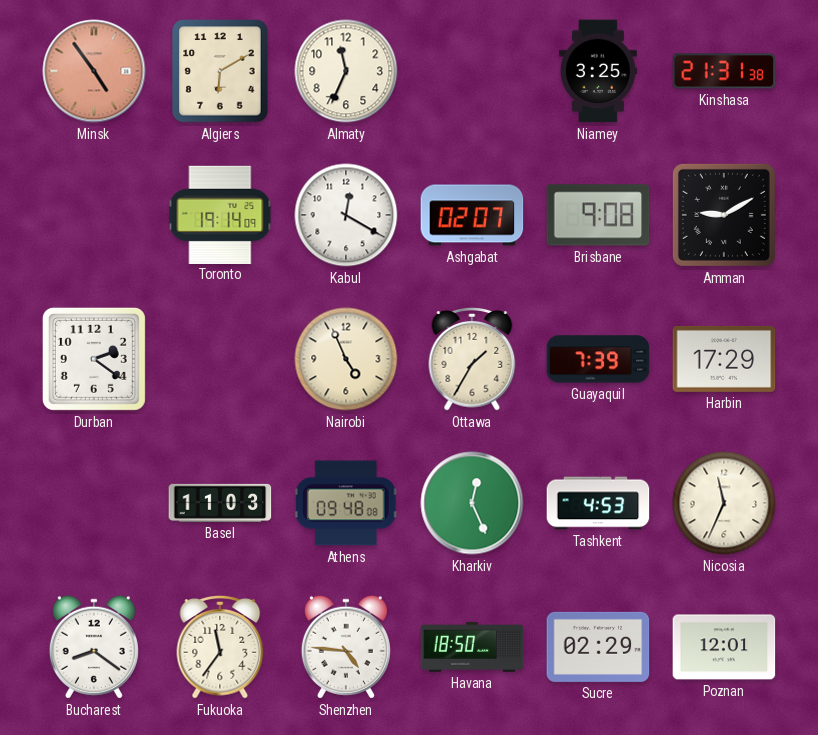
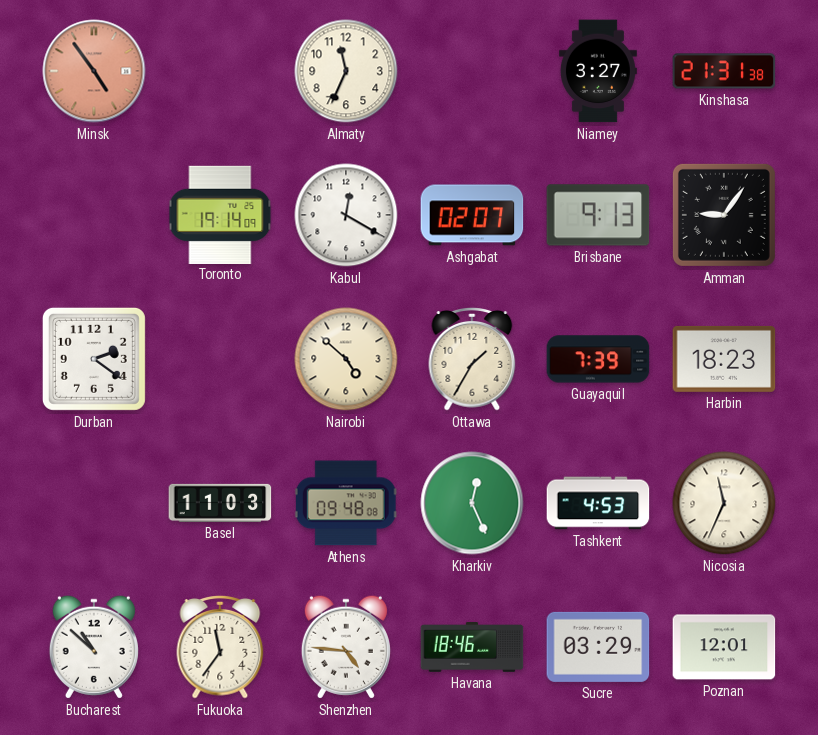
Algiers: 6:10 -> none
Niamey: 3:25 -> 3:27
Brisbane: 9:08 -> 9:13
Amman: 9:10 -> 9:06
Nairobi: 4:56 -> 4:52
Harbin: 17:29 -> 18:23
Bucharest: 8:21 -> 10:52
Havana: 18:50 -> 18:46
Sucre: 02:29 -> 03:29
